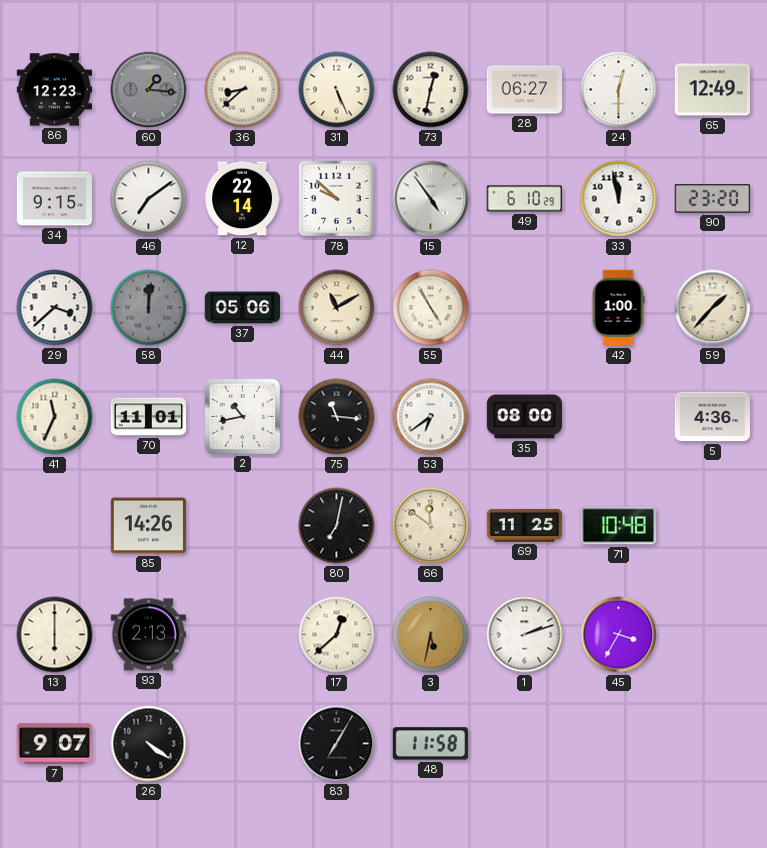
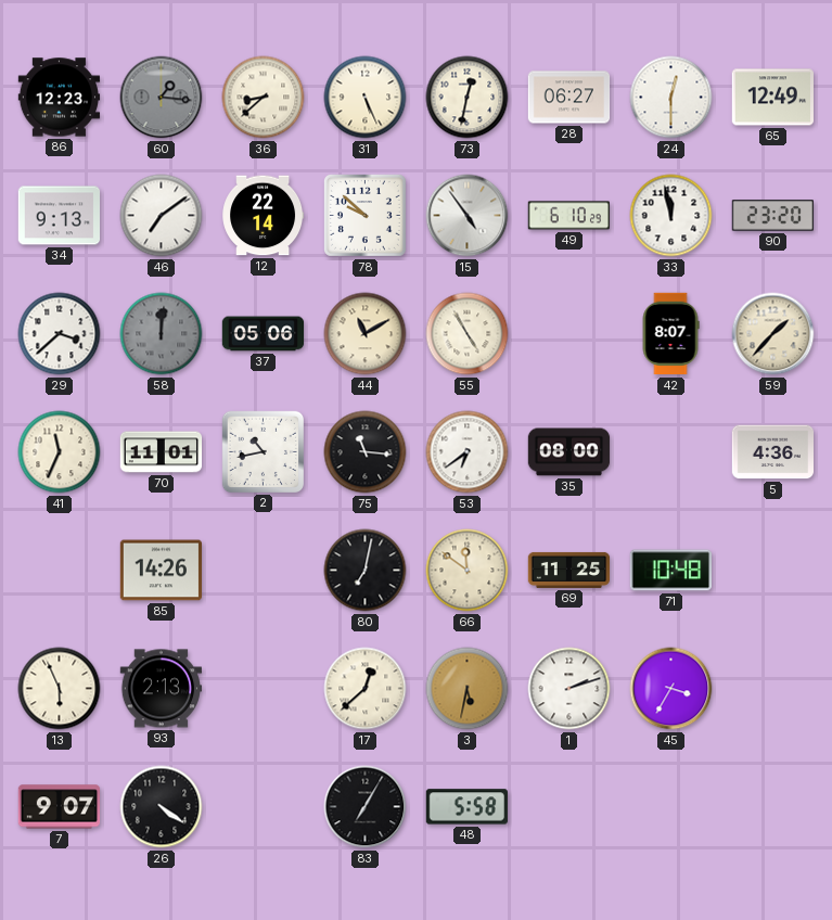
34: 9:15 -> 9:13
42: 1:00 -> 8:07
13: 6:00 -> 5:56
48: 11:58 -> 5:58
